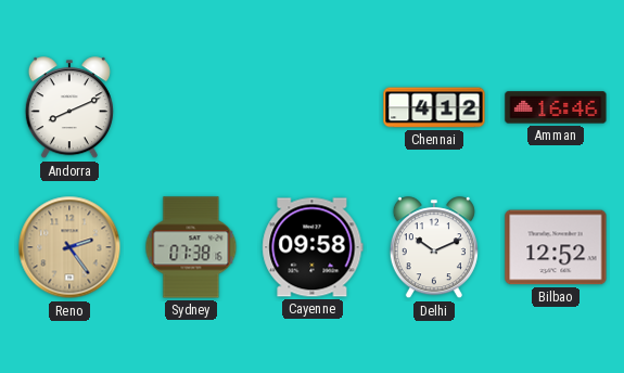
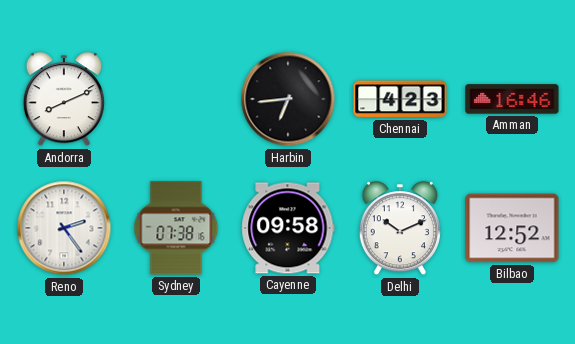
Harbin: none -> 6:44
Chennai: 4:12 -> 4:23
Reno dial: champagne -> white
